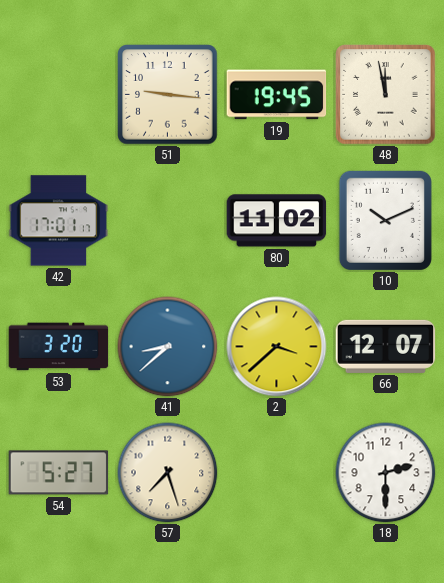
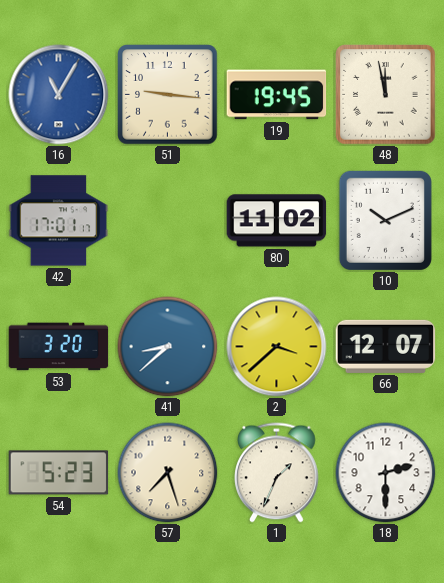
16: none -> 11:05
54: 5:27 -> 5:23
1: none -> 1:34
